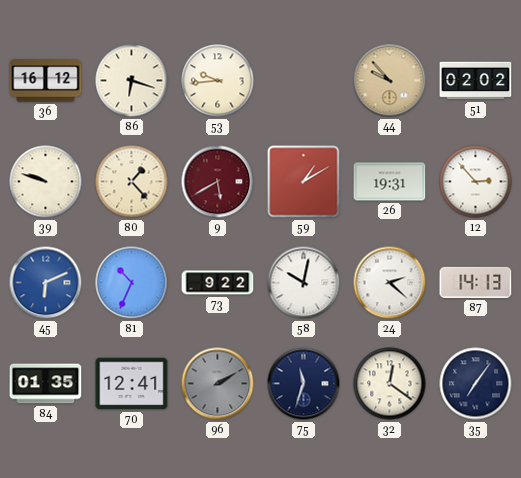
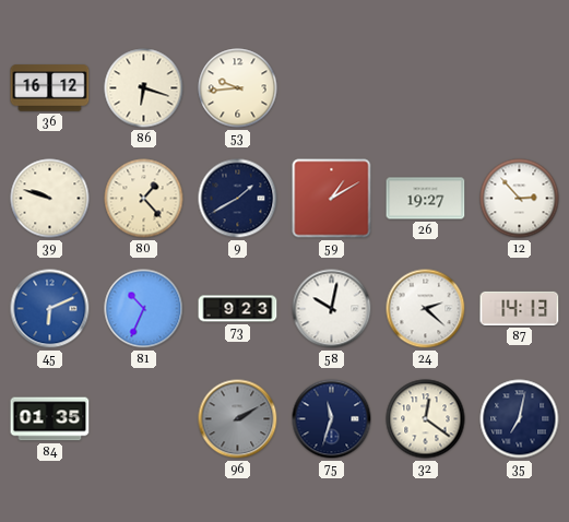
44: 9:53 -> none
51: 02:02 -> none
9: 5:40 -> 1:40
9 dial: burgundy -> navy
26: 19:31 -> 19:27
73: 9:22 -> 9:23
70: 12:41 -> none
35: 7:06 -> 7:02
